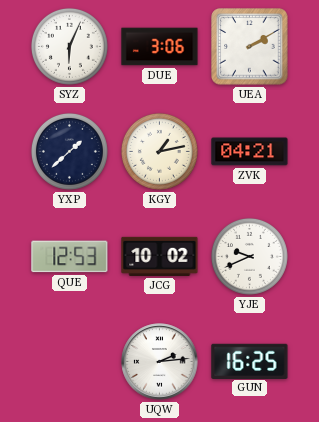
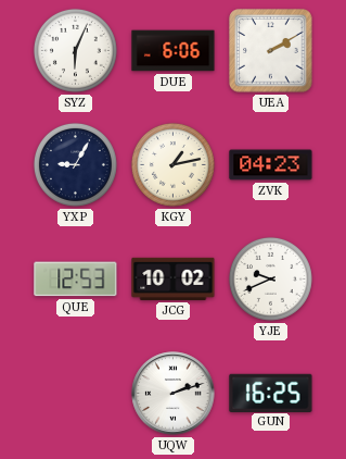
DUE: 3:06 -> 6:06
YXP: 1:38 -> 9:05
ZVK: 04:21 -> 04:23
UQW: 2:14 -> 2:12
